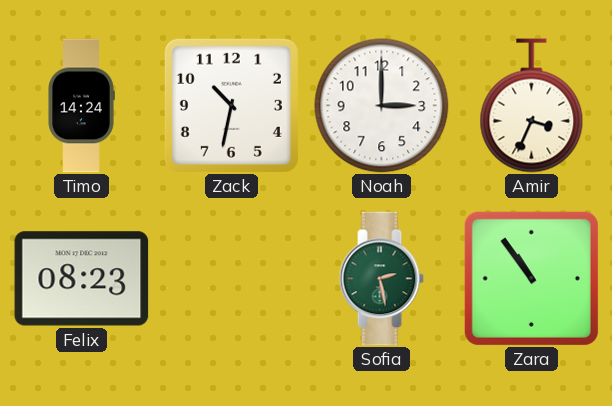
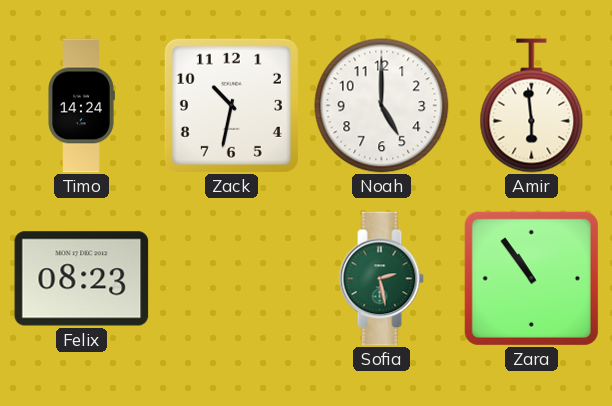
Noah: 3:00 -> 5:00
Amir: 3:34 -> 5:59
